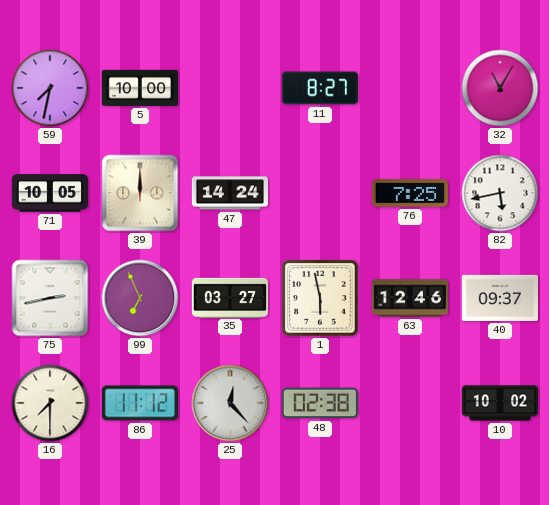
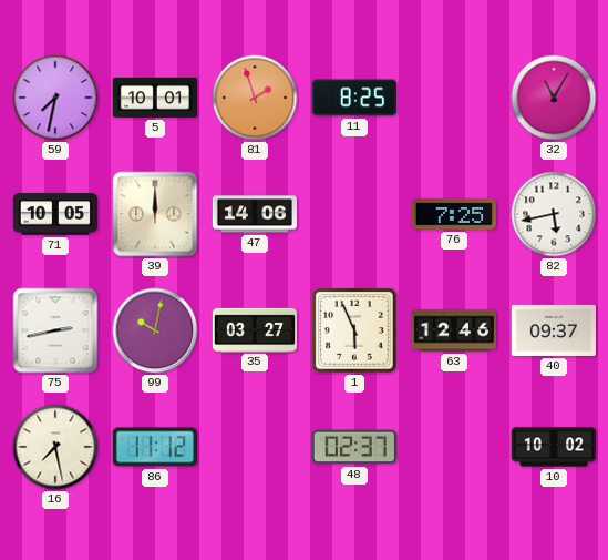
5: 10:00 -> 10:01
81: none -> 1:57
11: 8:27 -> 8:25
47: 14:24 -> 14:06
99: 6:56 -> 10:02
1: 5:58 -> 5:56
16: 7:30 -> 7:28
25: 12:23 -> none
48: 02:38 -> 02:37
